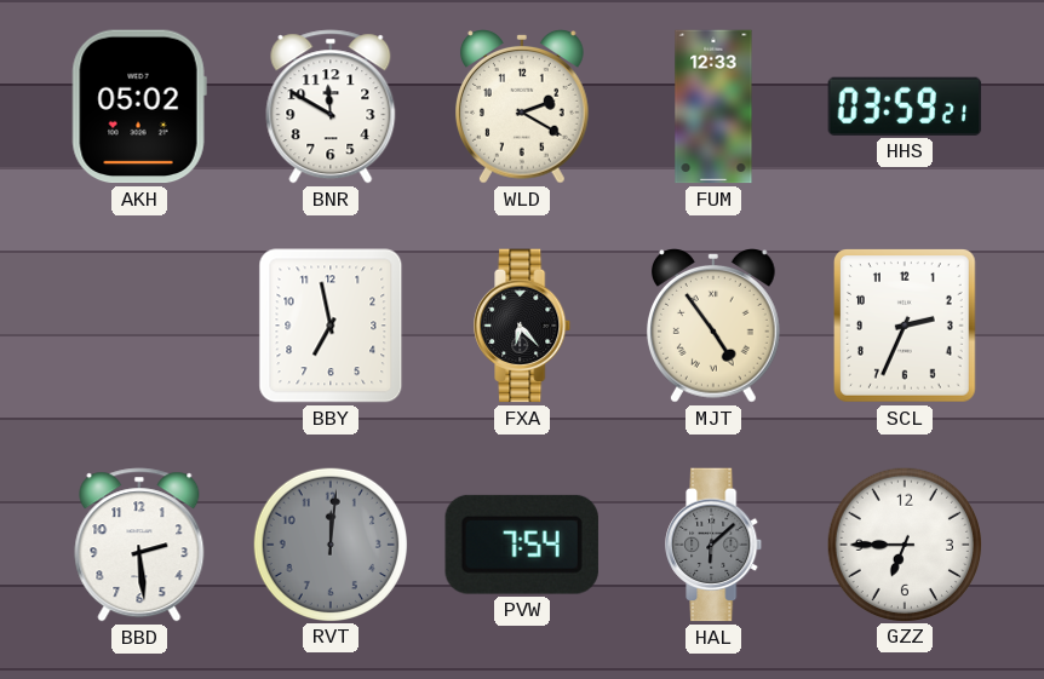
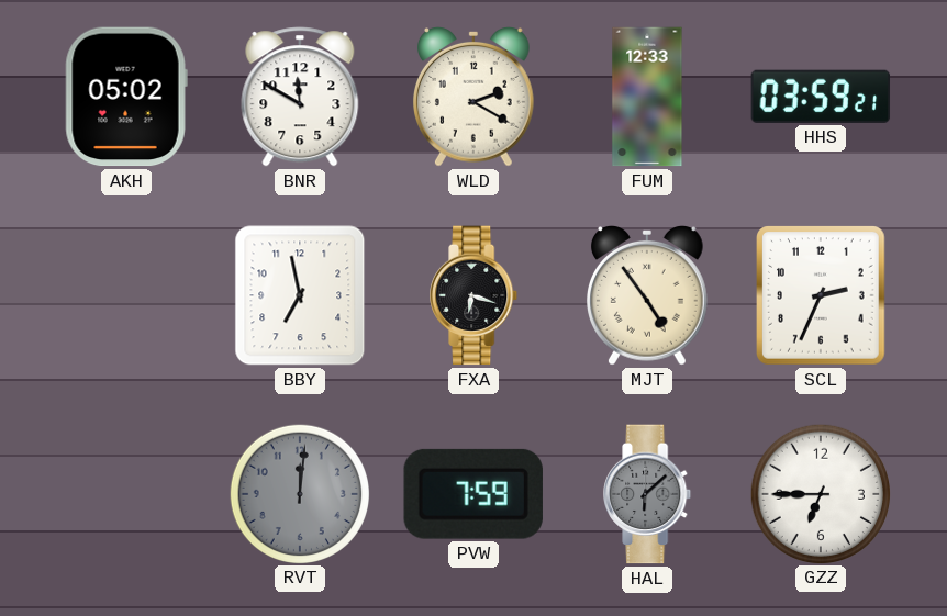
FXA: 6:23 -> 6:18
BBD: 2:29 -> none
PVW: 7:54 -> 7:59
